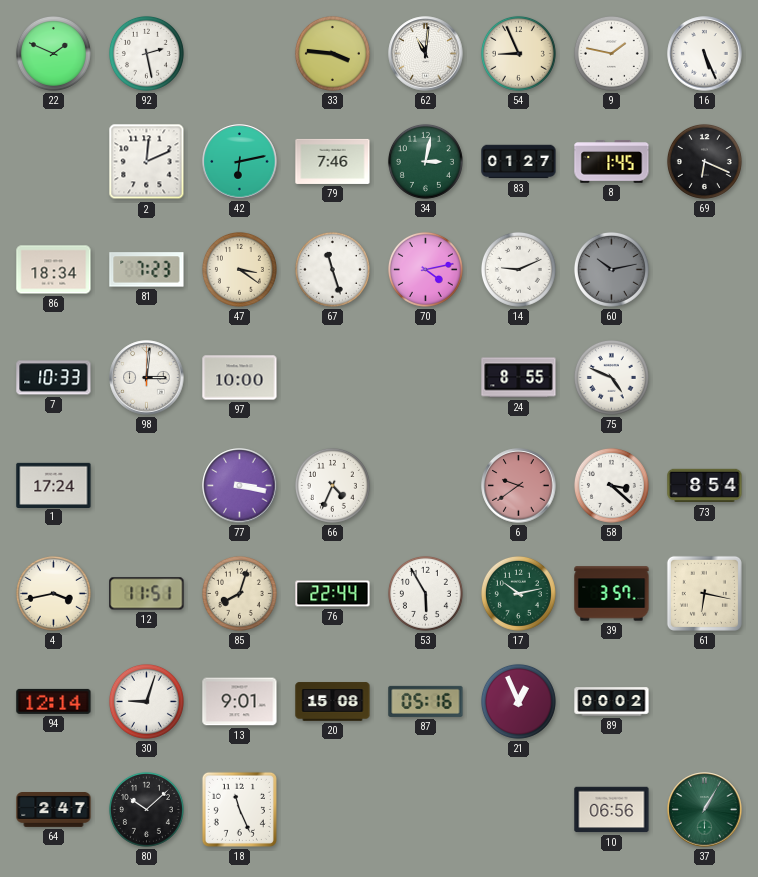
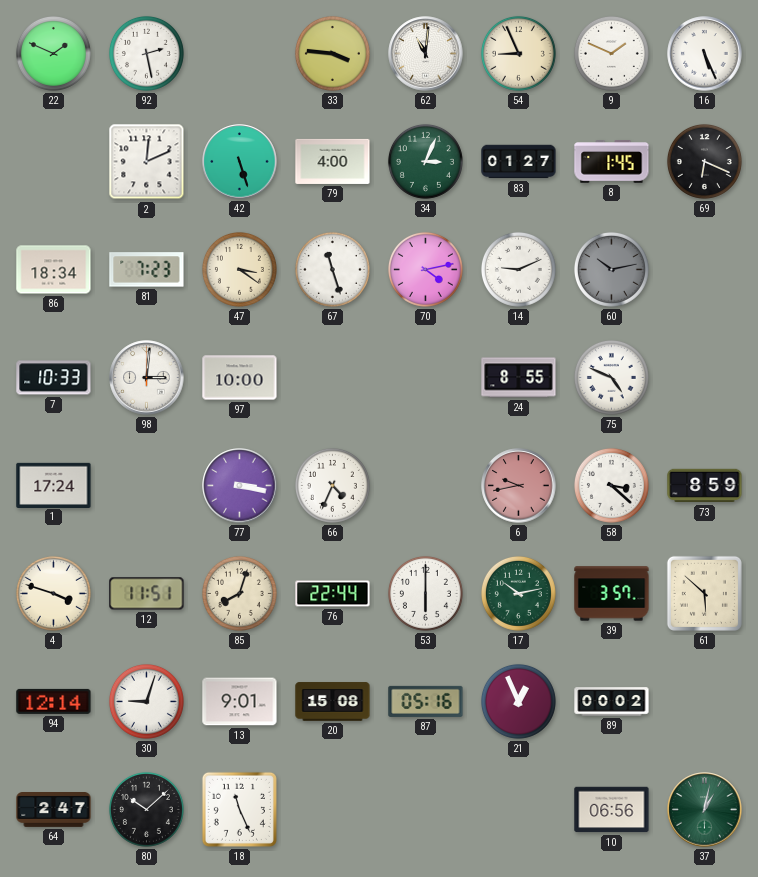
9: 1:47 -> 1:49
42: 6:13 -> 5:27
79: 7:46 -> 4:00
34: 3:02 -> 3:04
6: 9:39 -> 9:43
73: 8:54 -> 8:59
4: 3:43 -> 3:48
53: 5:55 -> 6:00
61: 6:17 -> 5:52
37: 1:05 -> 1:02
